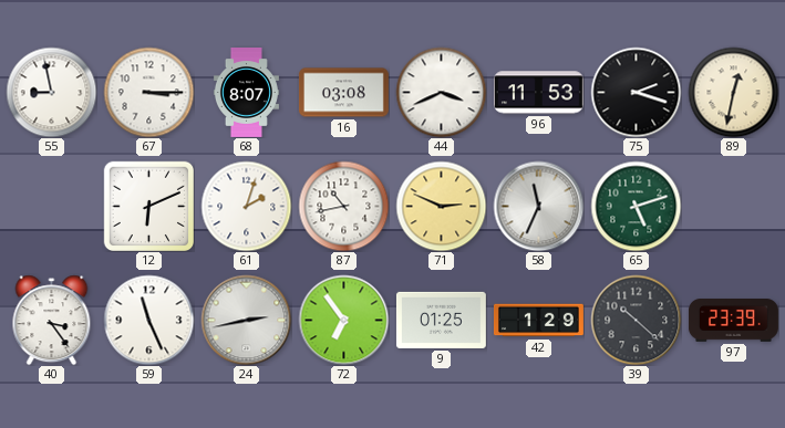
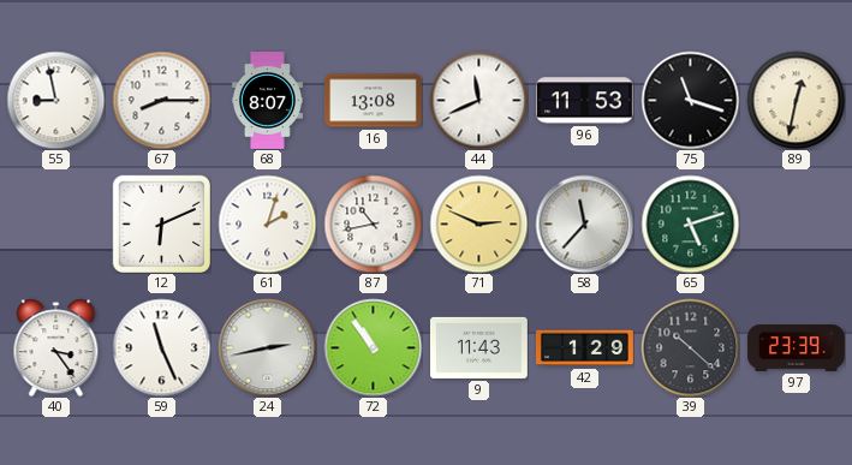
67: 3:15 -> 8:15
16: 03:08 -> 13:08
44: 3:41 -> 11:41
75: 2:18 -> 11:18
58: 11:34 -> 11:37
72: 6:54 -> 10:54
9: 01:25 -> 11:43
